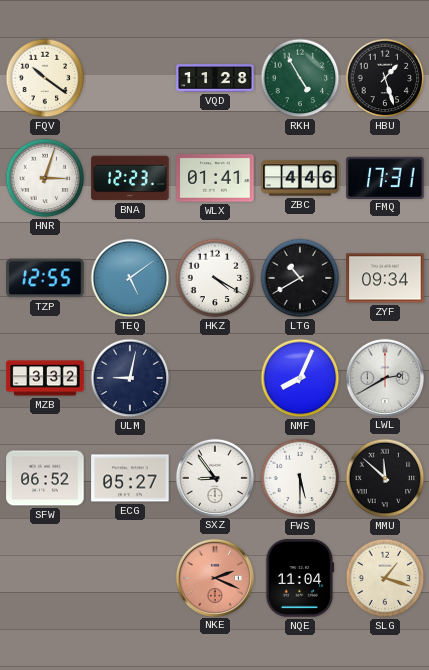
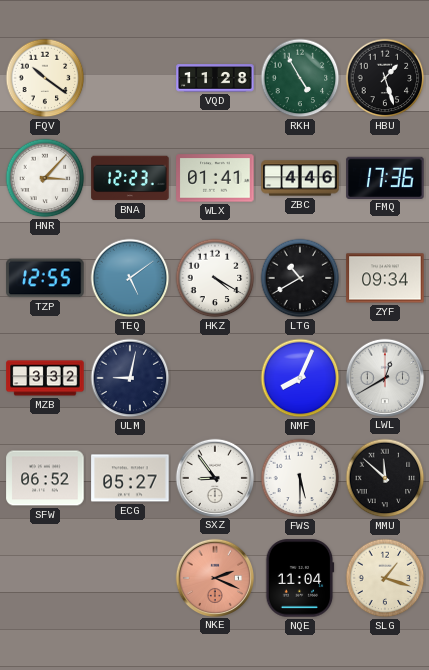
HNR: 3:03 -> 3:07
FMQ: 17:31 -> 17:36
LWL: 2:40 -> 12:40
